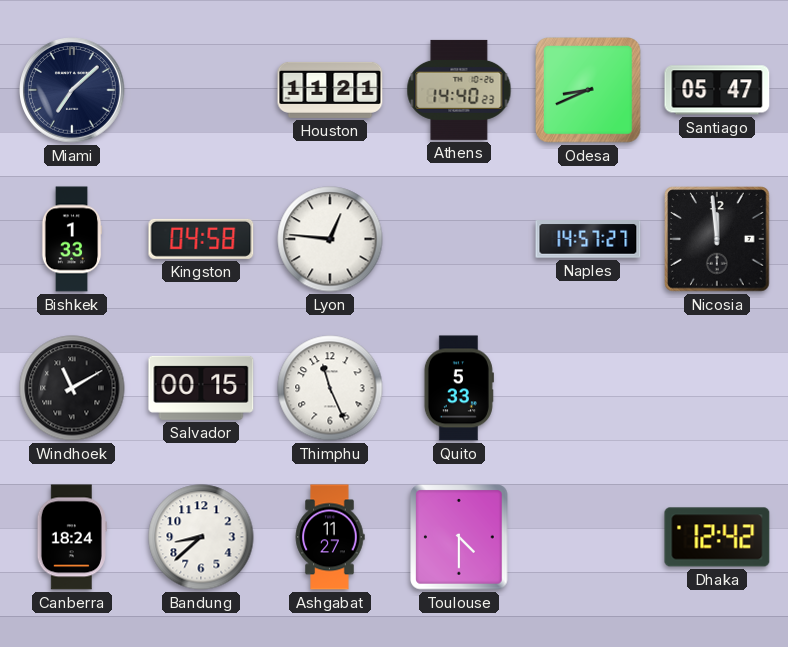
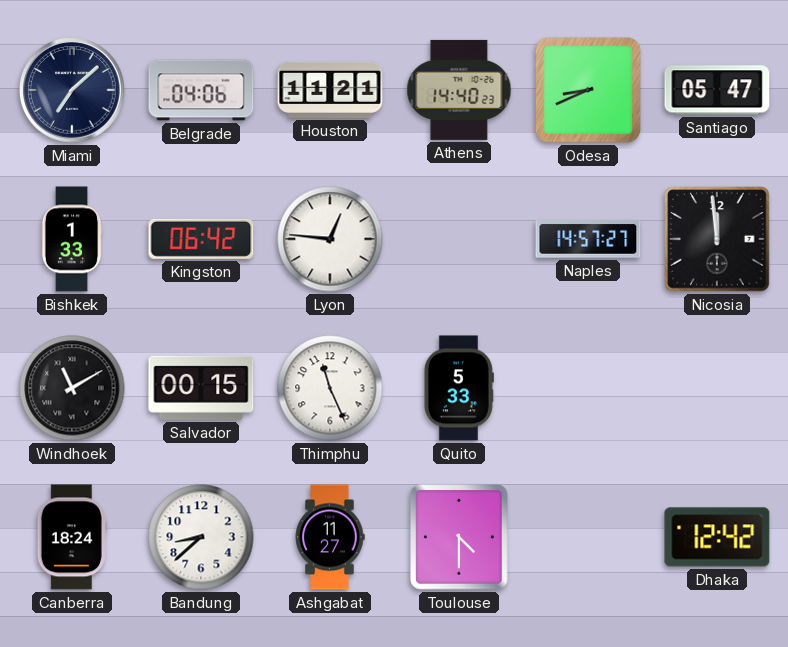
Belgrade: none -> 04:06
Kingston: 04:58 -> 06:42
